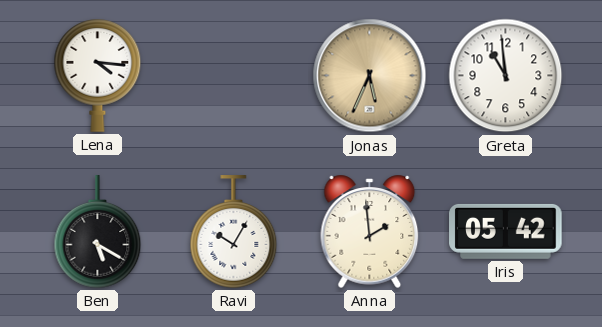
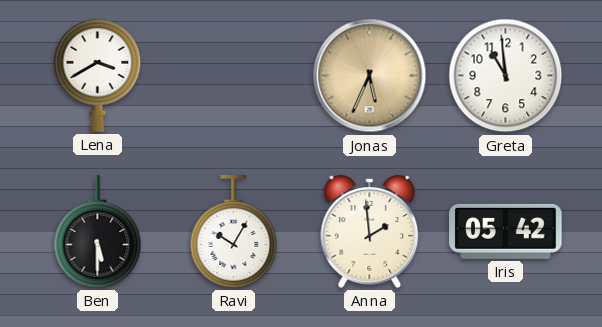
Lena: 4:16 -> 3:40
Ben: 5:20 -> 5:30
